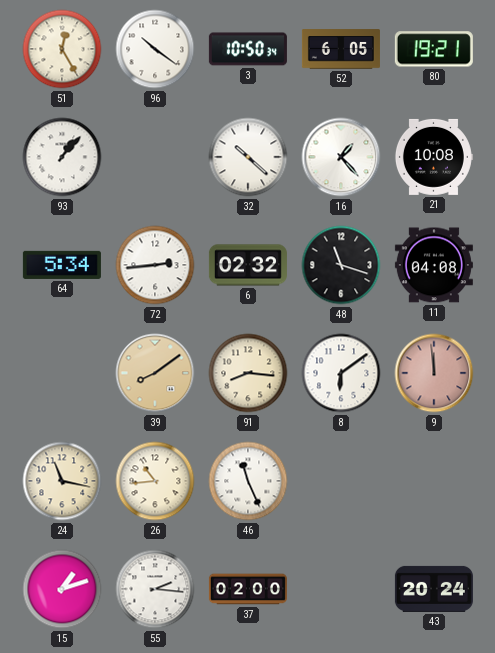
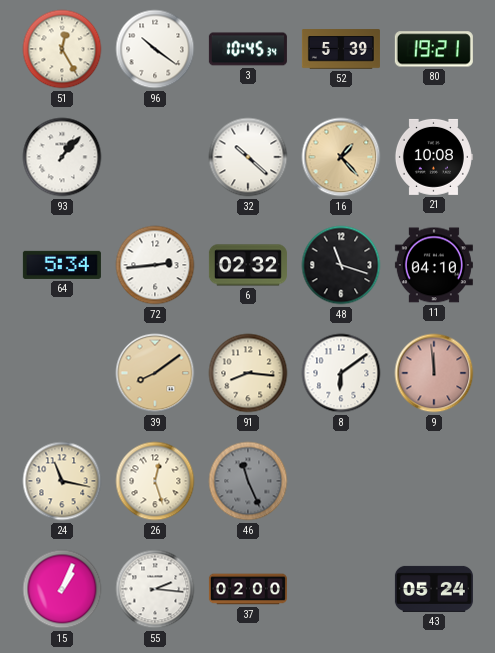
3: 10:50 -> 10:45
52: 6:05 -> 5:39
16 dial: white -> champagne
11: 04:08 -> 04:10
26: 10:44 -> 12:27
46 dial: white -> grey
15: 1:12 -> 1:04
43: 20:24 -> 05:24
